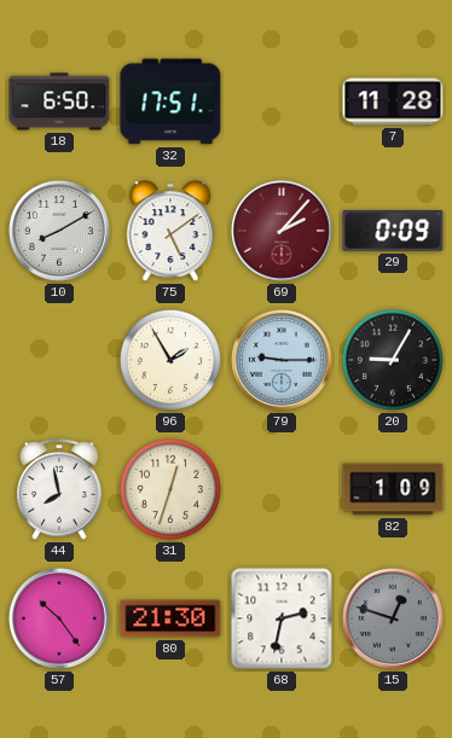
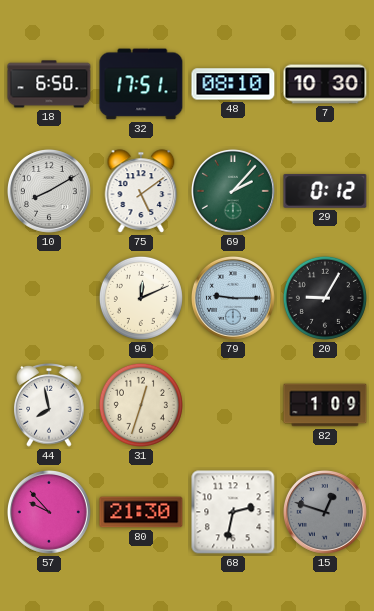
48: none -> 08:10
7: 11:28 -> 10:30
69 dial: burgundy -> green
29: 0:09 -> 0:12
96: 1:55 -> 12:11
57: 10:24 -> 9:53
